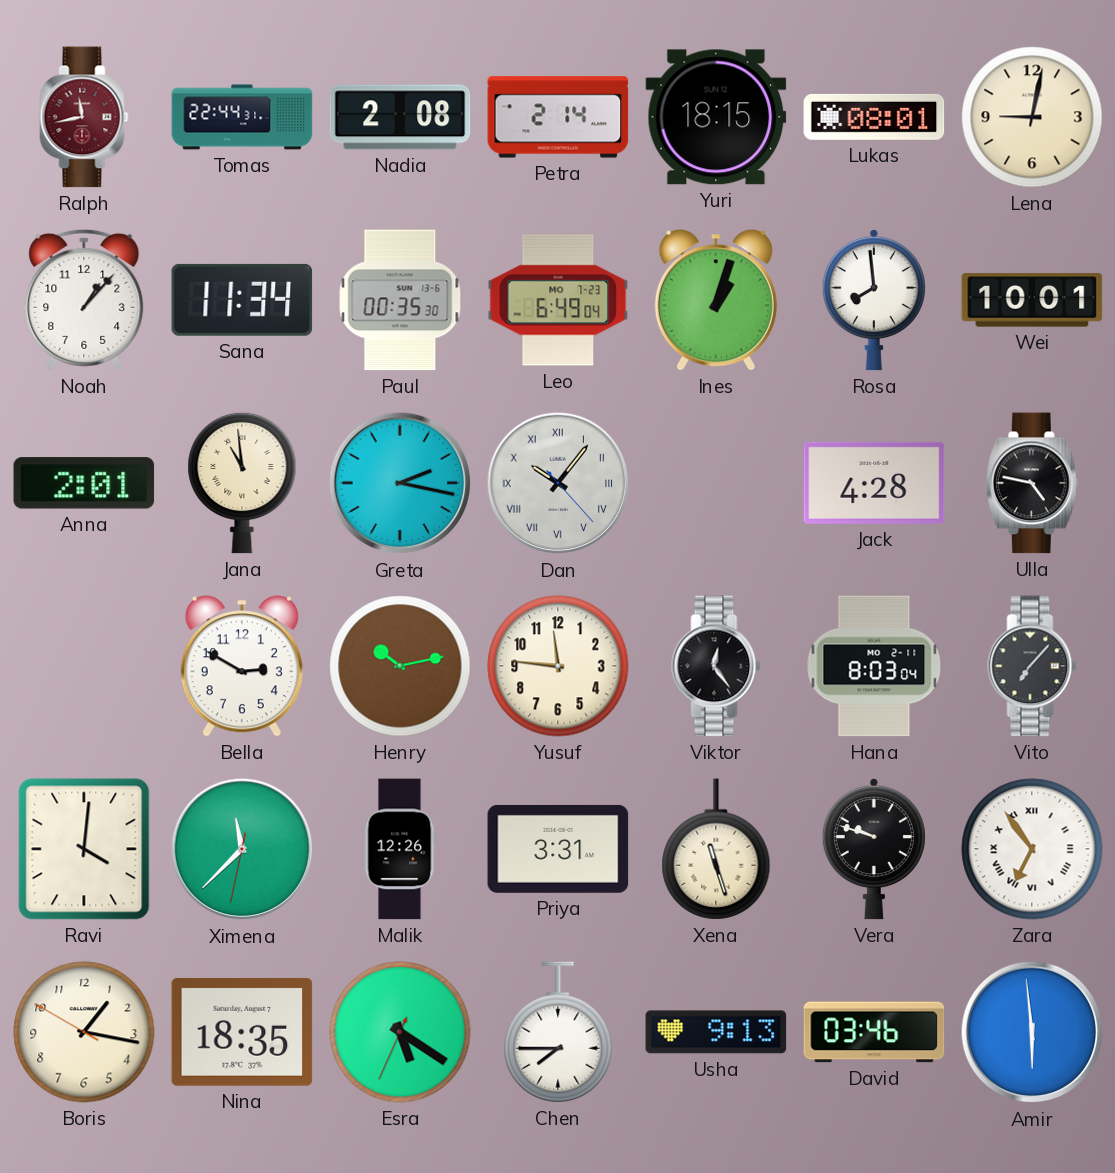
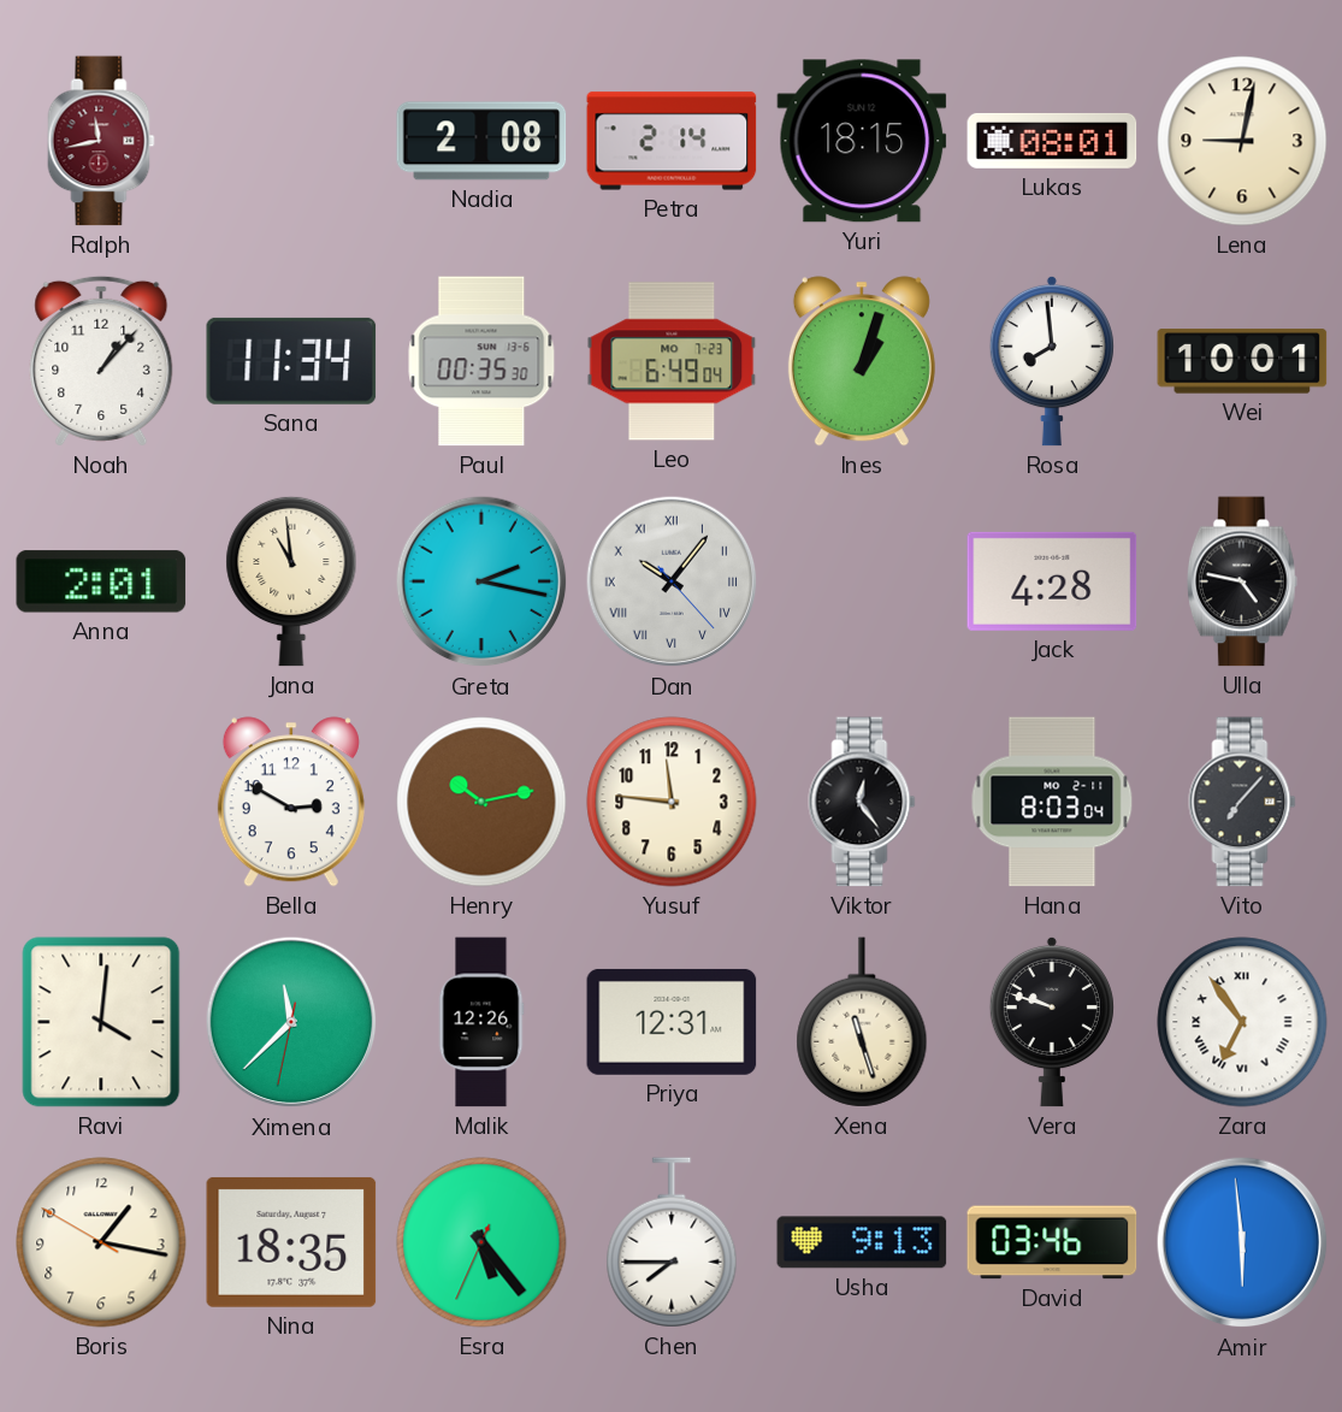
Tomas: 22:44 -> none
Priya: 3:31 -> 12:31
Esra: 5:20 -> 5:23
